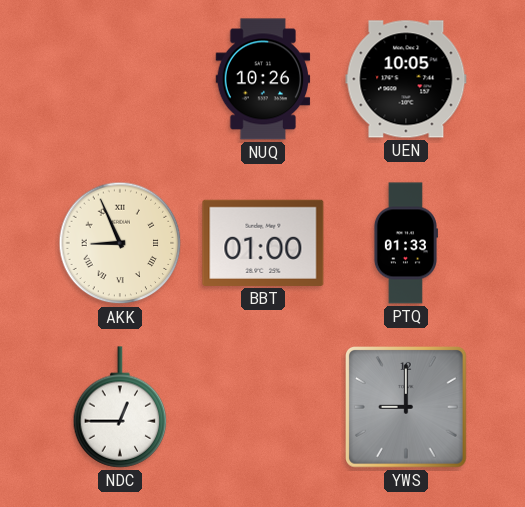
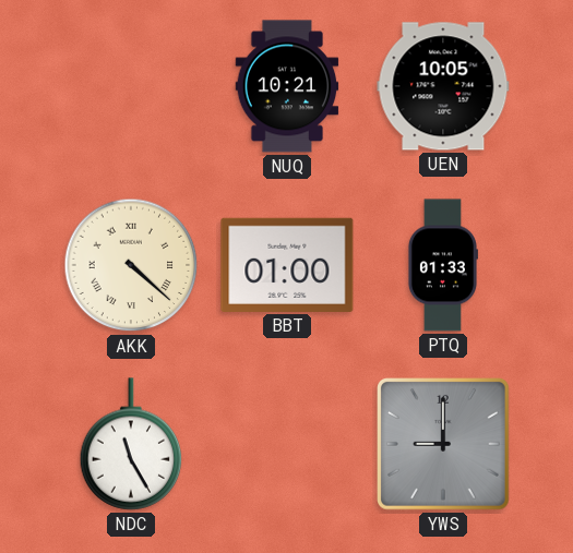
NUQ: 10:26 -> 10:21
AKK: 8:56 -> 4:22
NDC: 12:45 -> 11:25
